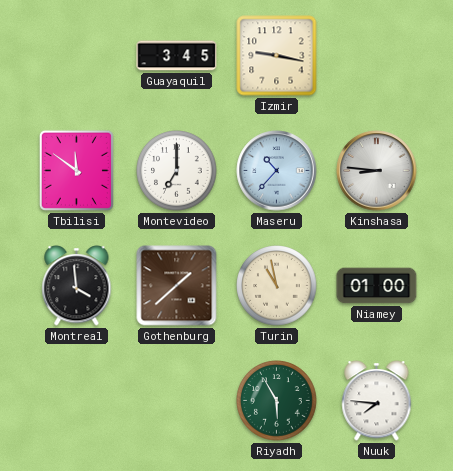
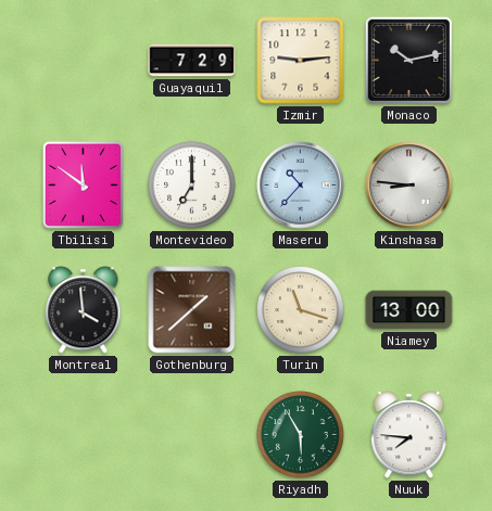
Guayaquil: 3:45 -> 7:29
Izmir: 9:17 -> 9:14
Monaco: none -> 10:13
Turin: 10:58 -> 11:18
Niamey: 01:00 -> 13:00
